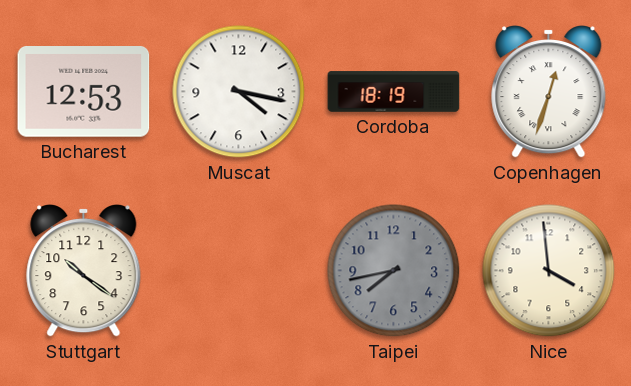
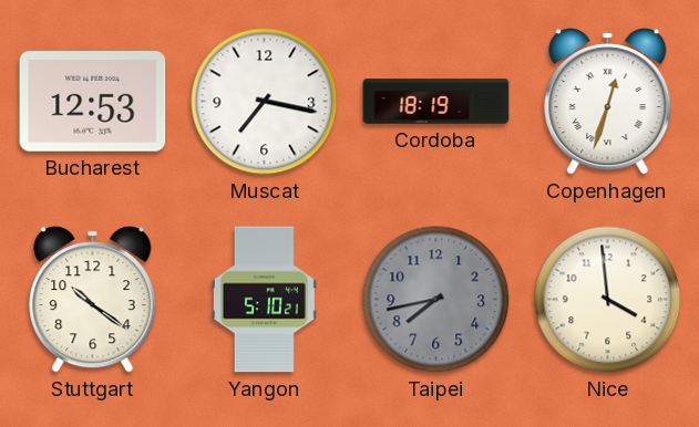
Muscat: 4:17 -> 7:17
Yangon: none -> 5:10
